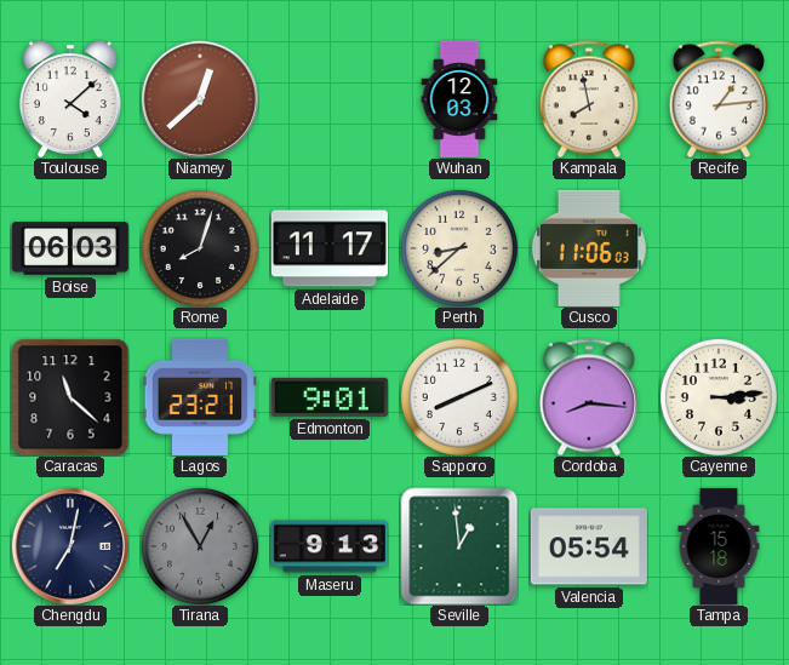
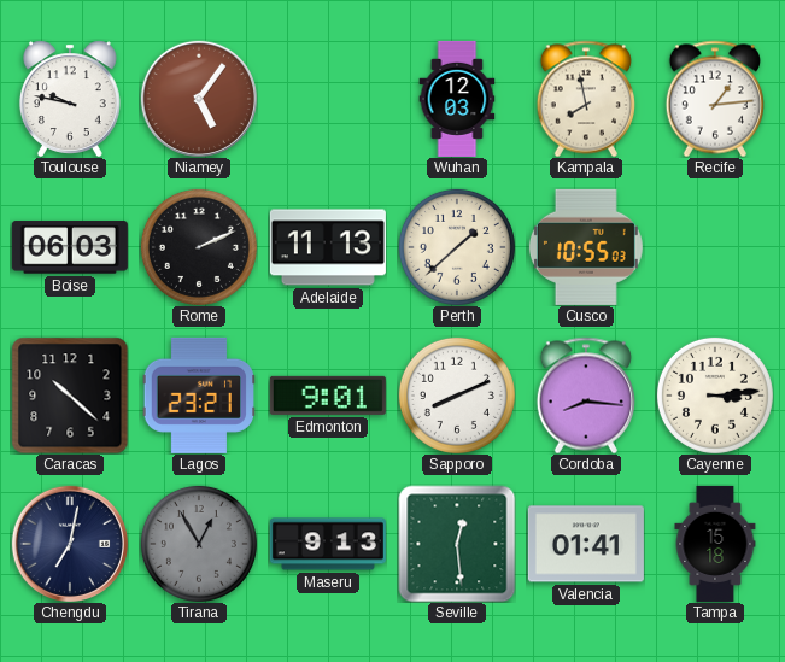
Toulouse: 4:08 -> 9:47
Niamey: 12:38 -> 5:06
Rome: 8:03 -> 2:11
Adelaide: 11:17 -> 11:13
Perth: 8:38 -> 1:38
Cusco: 11:06 -> 10:55
Caracas: 11:22 -> 10:22
Seville: 12:59 -> 12:29
Valencia: 05:54 -> 01:41
